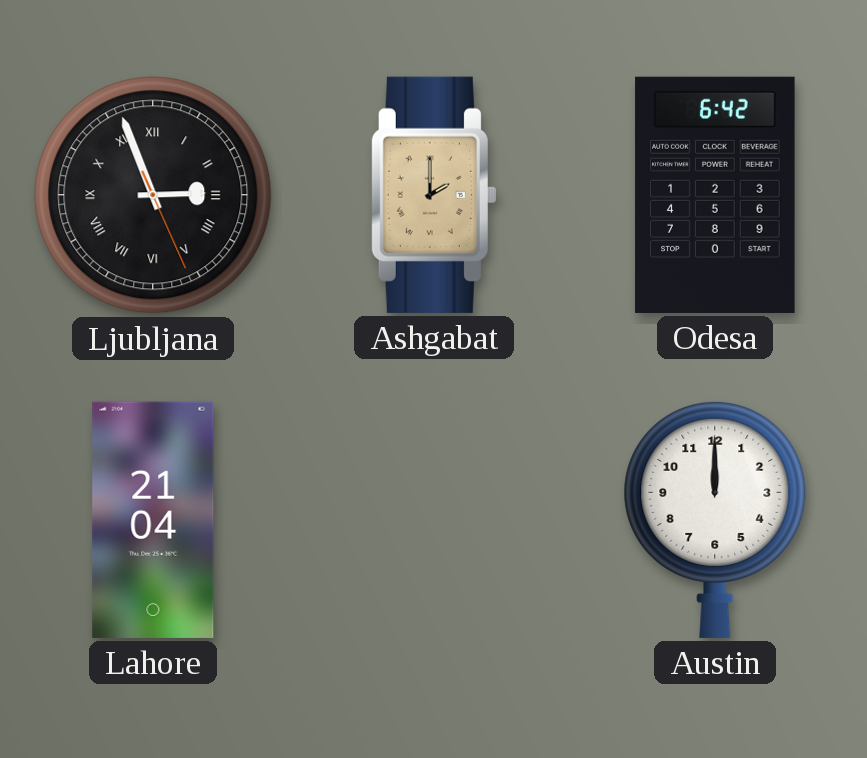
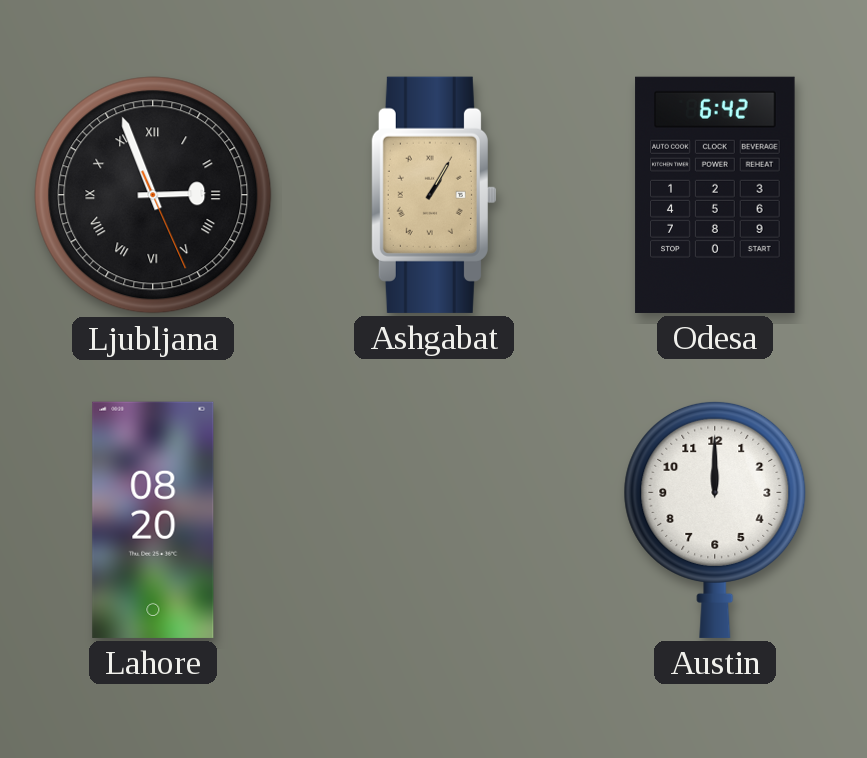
Ashgabat: 2:00 -> 1:05
Lahore: 21:04 -> 08:20
